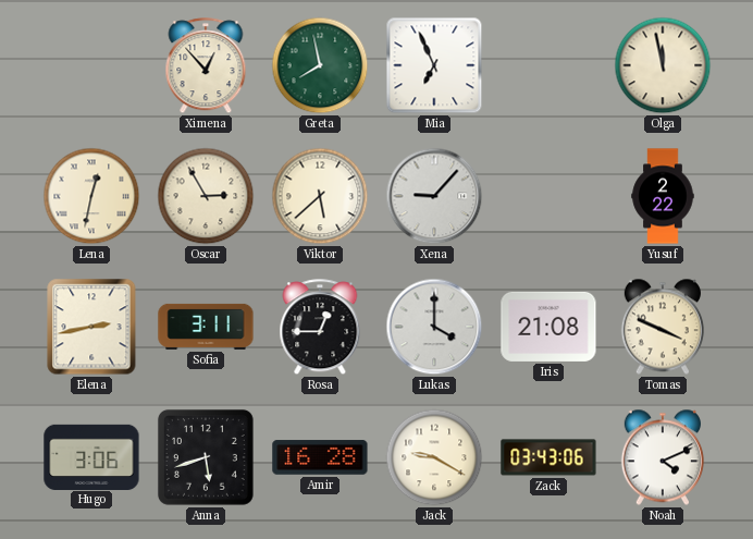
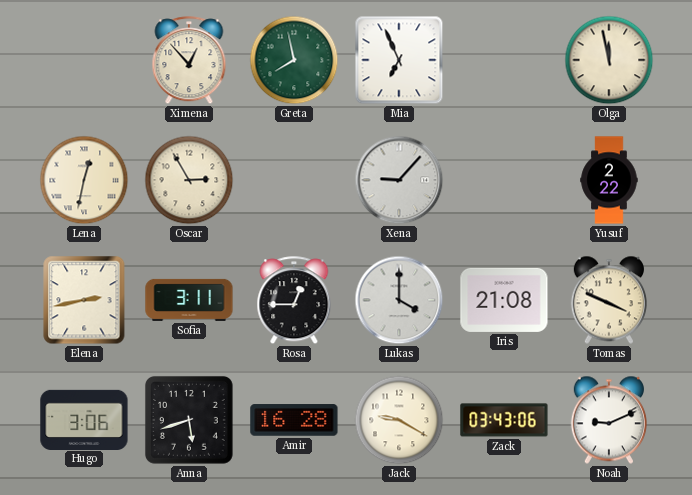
Viktor: 5:38 -> none
Noah: 4:11 -> 9:11
